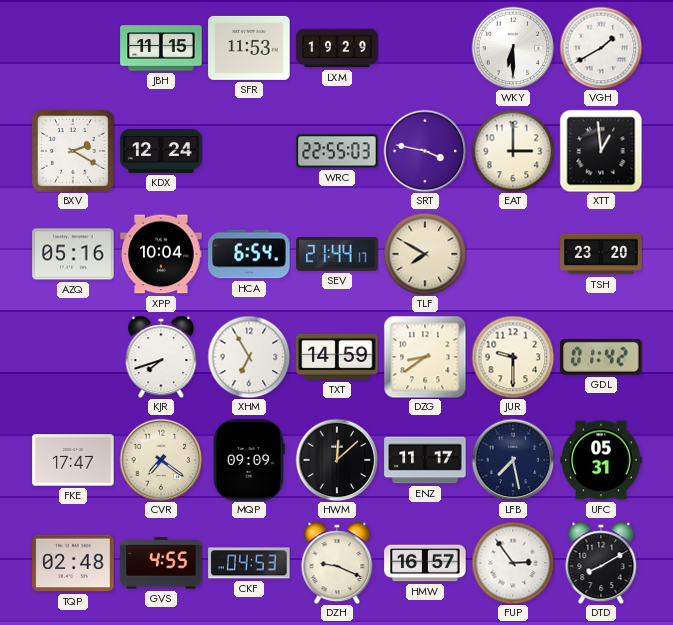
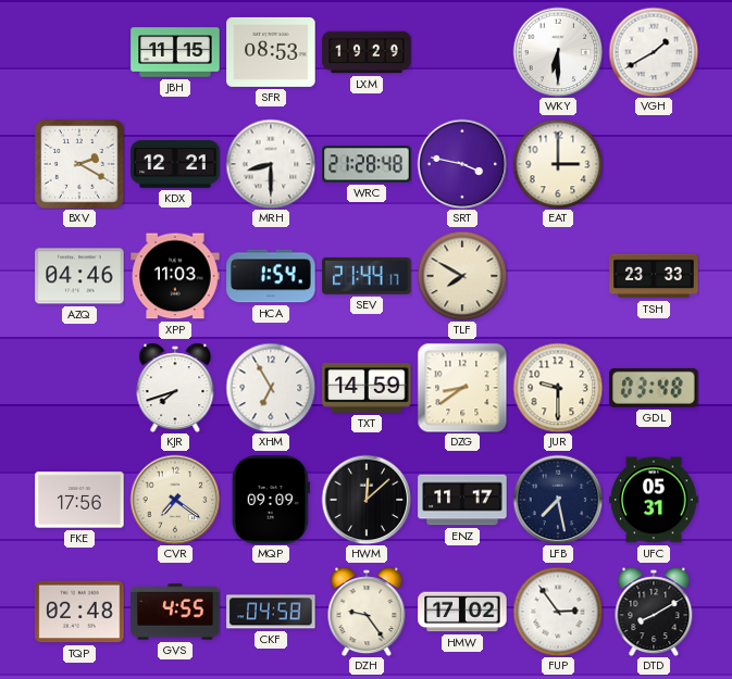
SFR: 11:53 -> 08:53
KDX: 12:24 -> 12:21
MRH: none -> 8:30
WRC: 22:55 -> 21:28
XTT: 12:59 -> none
AZQ: 05:16 -> 04:46
XPP: 10:04 -> 11:03
HCA: 6:54 -> 1:54
TSH: 23:20 -> 23:33
GDL: 01:42 -> 03:48
FKE: 17:47 -> 17:56
CKF: 04:53 -> 04:58
DZH: 9:19 -> 9:24
HMW: 16:57 -> 17:02
